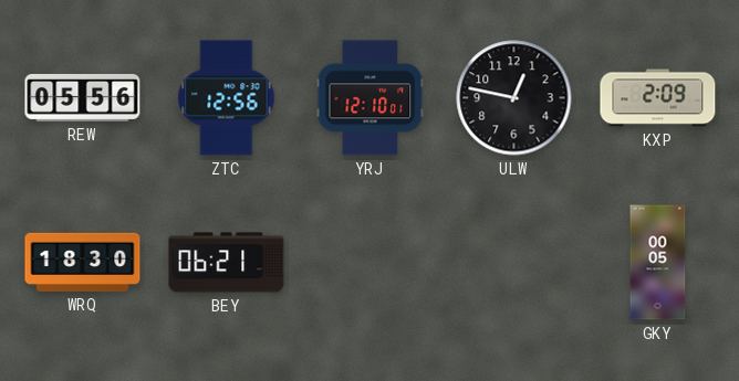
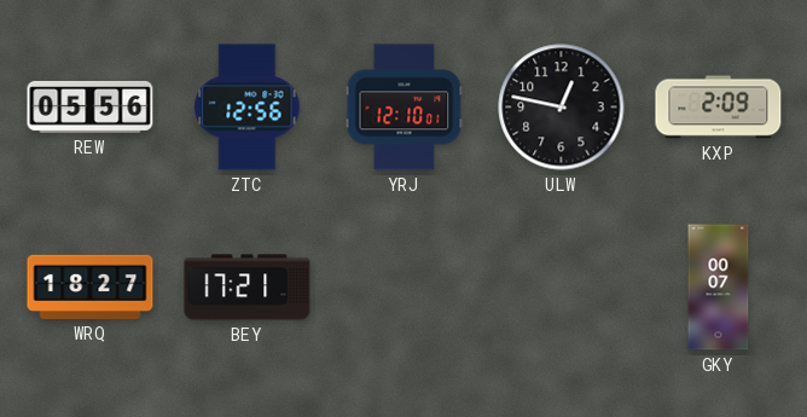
WRQ: 18:30 -> 18:27
BEY: 06:21 -> 17:21
GKY: 00:05 -> 00:07
